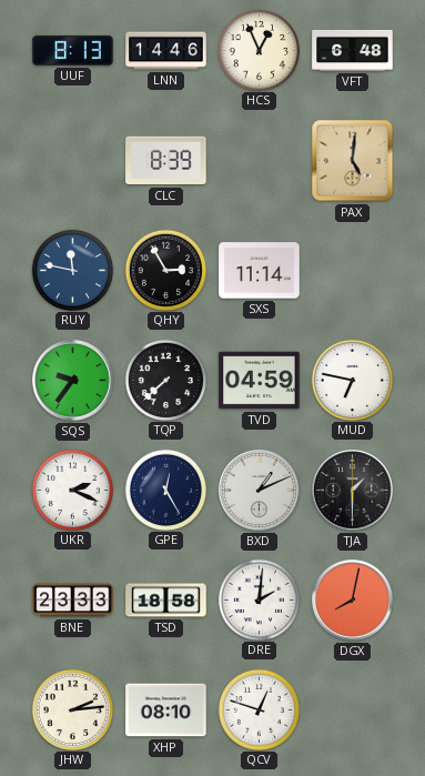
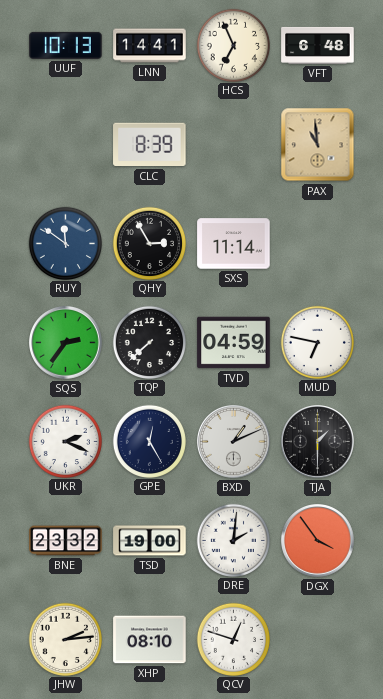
UUF: 8:13 -> 10:13
LNN: 14:46 -> 14:41
HCS: 12:56 -> 6:56
PAX: 5:01 -> 10:59
RUY: 11:47 -> 11:51
SQS: 9:36 -> 2:36
BNE: 23:33 -> 23:32
TSD: 18:58 -> 19:00
DGX: 8:02 -> 3:54
